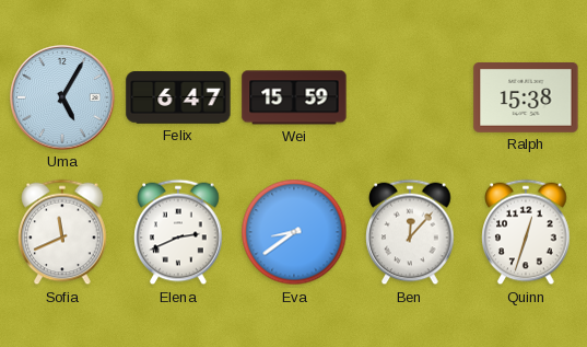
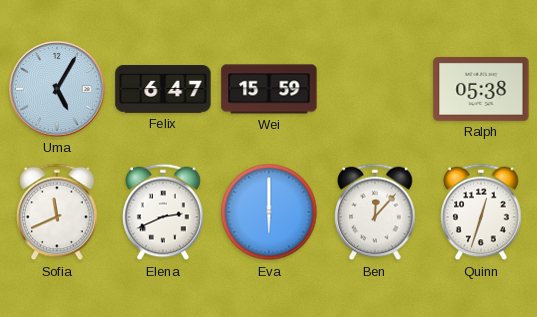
Ralph: 15:38 -> 05:38
Eva: 8:39 -> 6:00
